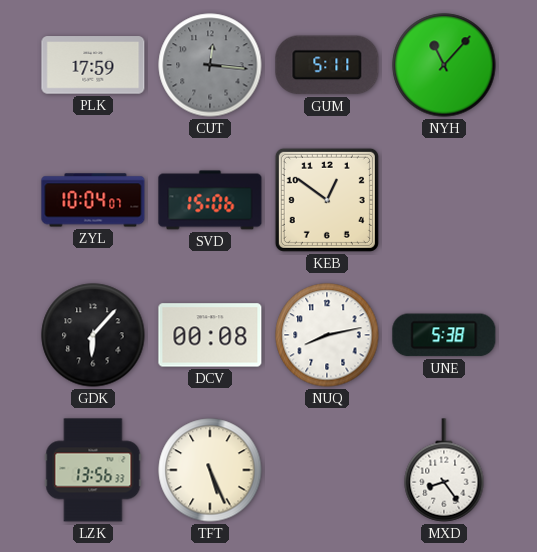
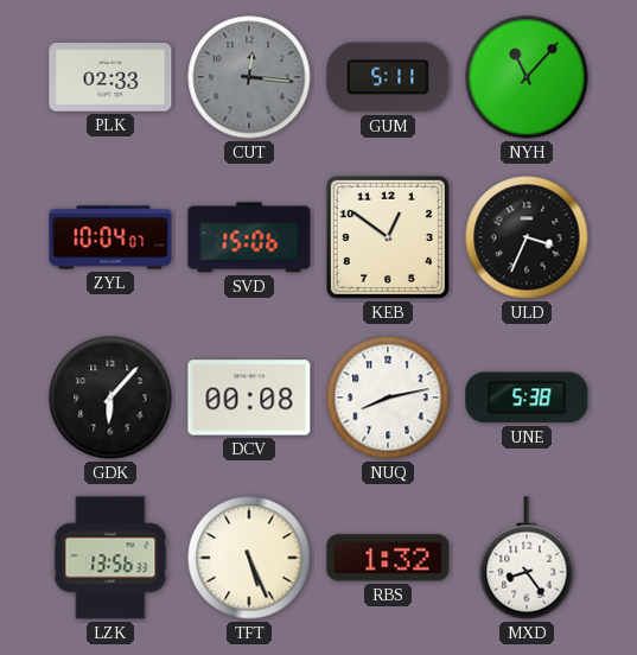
PLK: 17:59 -> 02:33
ULD: none -> 3:34
RBS: none -> 1:32
